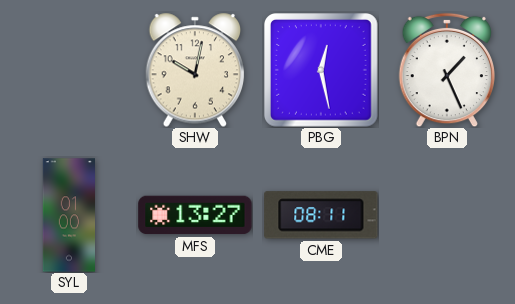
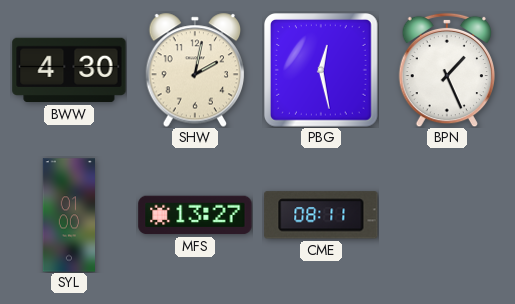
BWW: none -> 4:30
SHW: 10:02 -> 2:02
